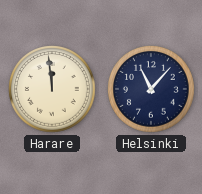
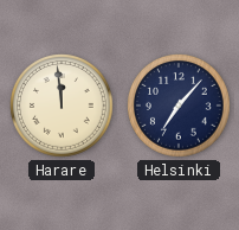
Helsinki: 11:07 -> 7:07
